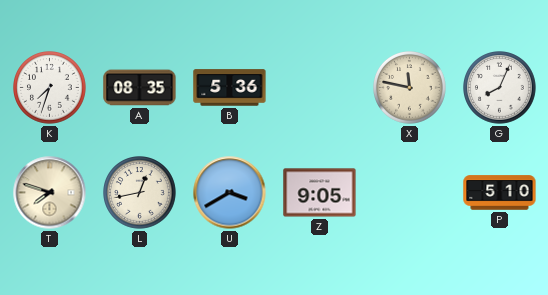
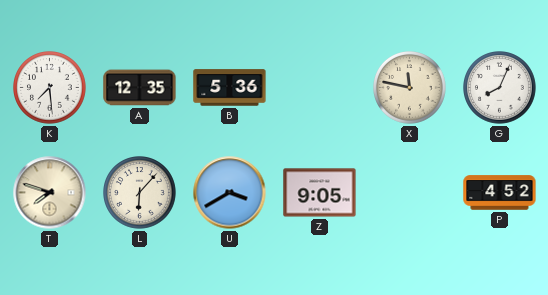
K: 7:33 -> 7:29
A: 08:35 -> 12:35
L: 12:43 -> 6:07
P: 5:10 -> 4:52
